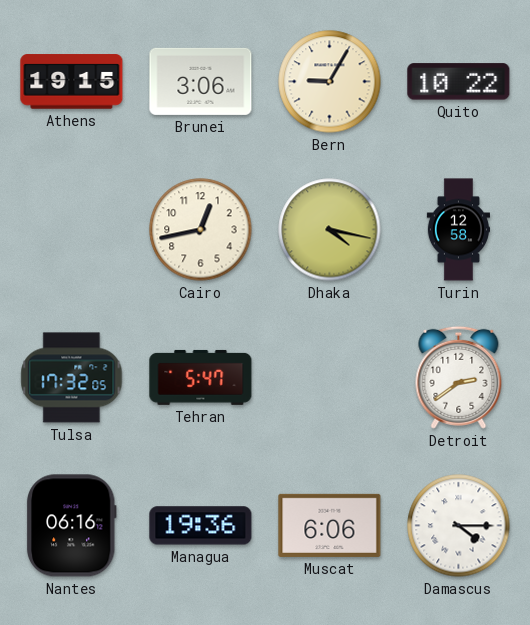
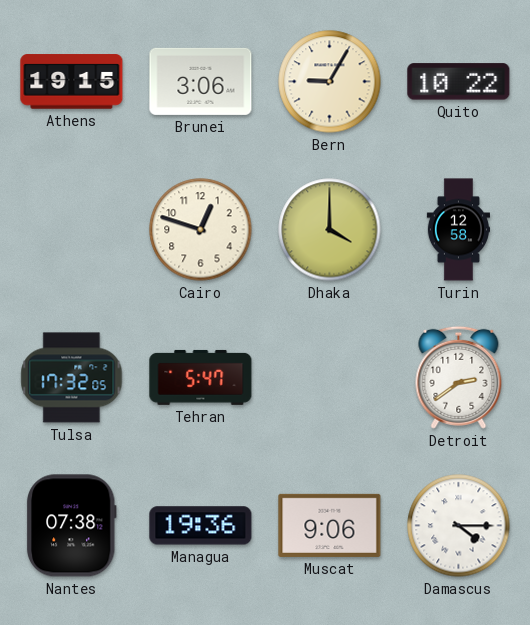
Cairo: 12:43 -> 12:48
Dhaka: 4:17 -> 4:00
Nantes: 06:16 -> 07:38
Muscat: 6:06 -> 9:06
